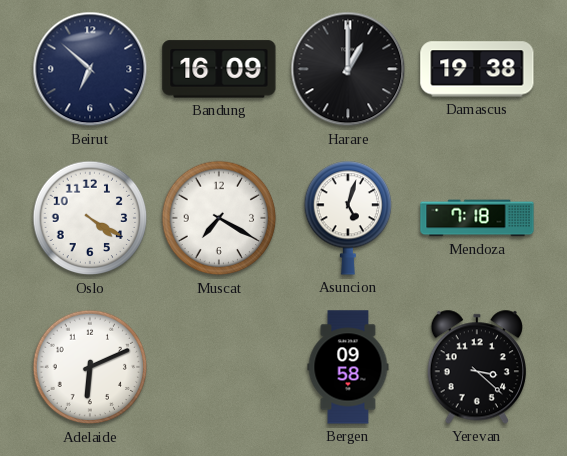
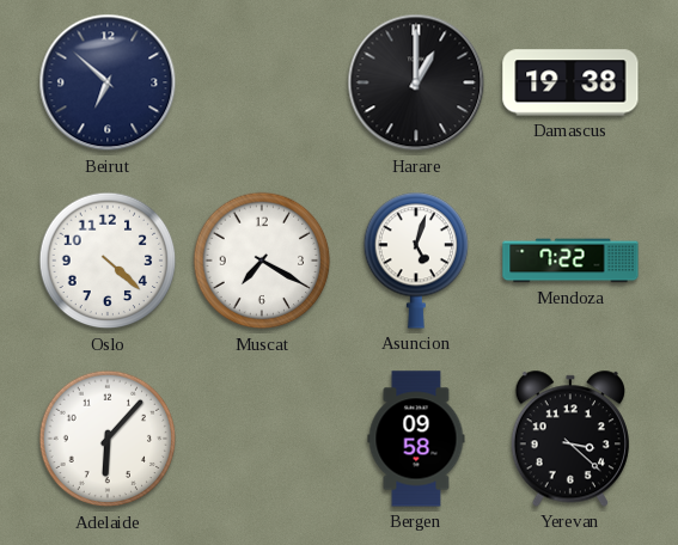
Bandung: 16:09 -> none
Oslo: 4:20 -> 4:22
Mendoza: 7:18 -> 7:22
Adelaide: 6:11 -> 6:07
